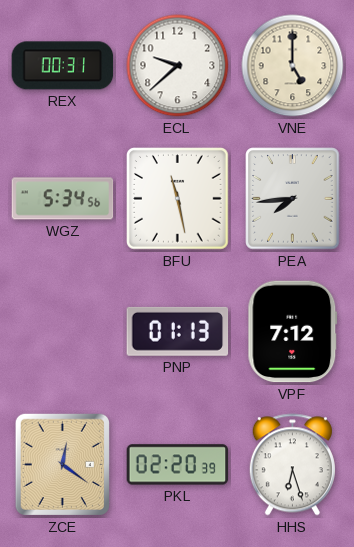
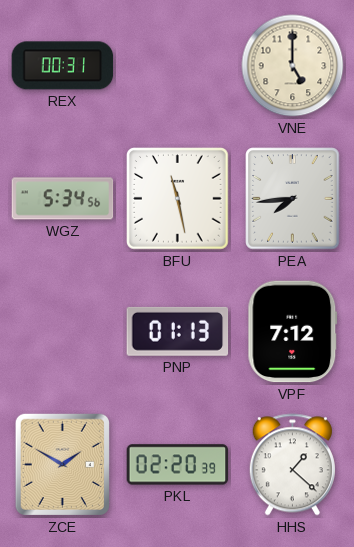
ECL: 9:38 -> none
ZCE: 12:21 -> 1:50
HHS: 6:27 -> 1:22
